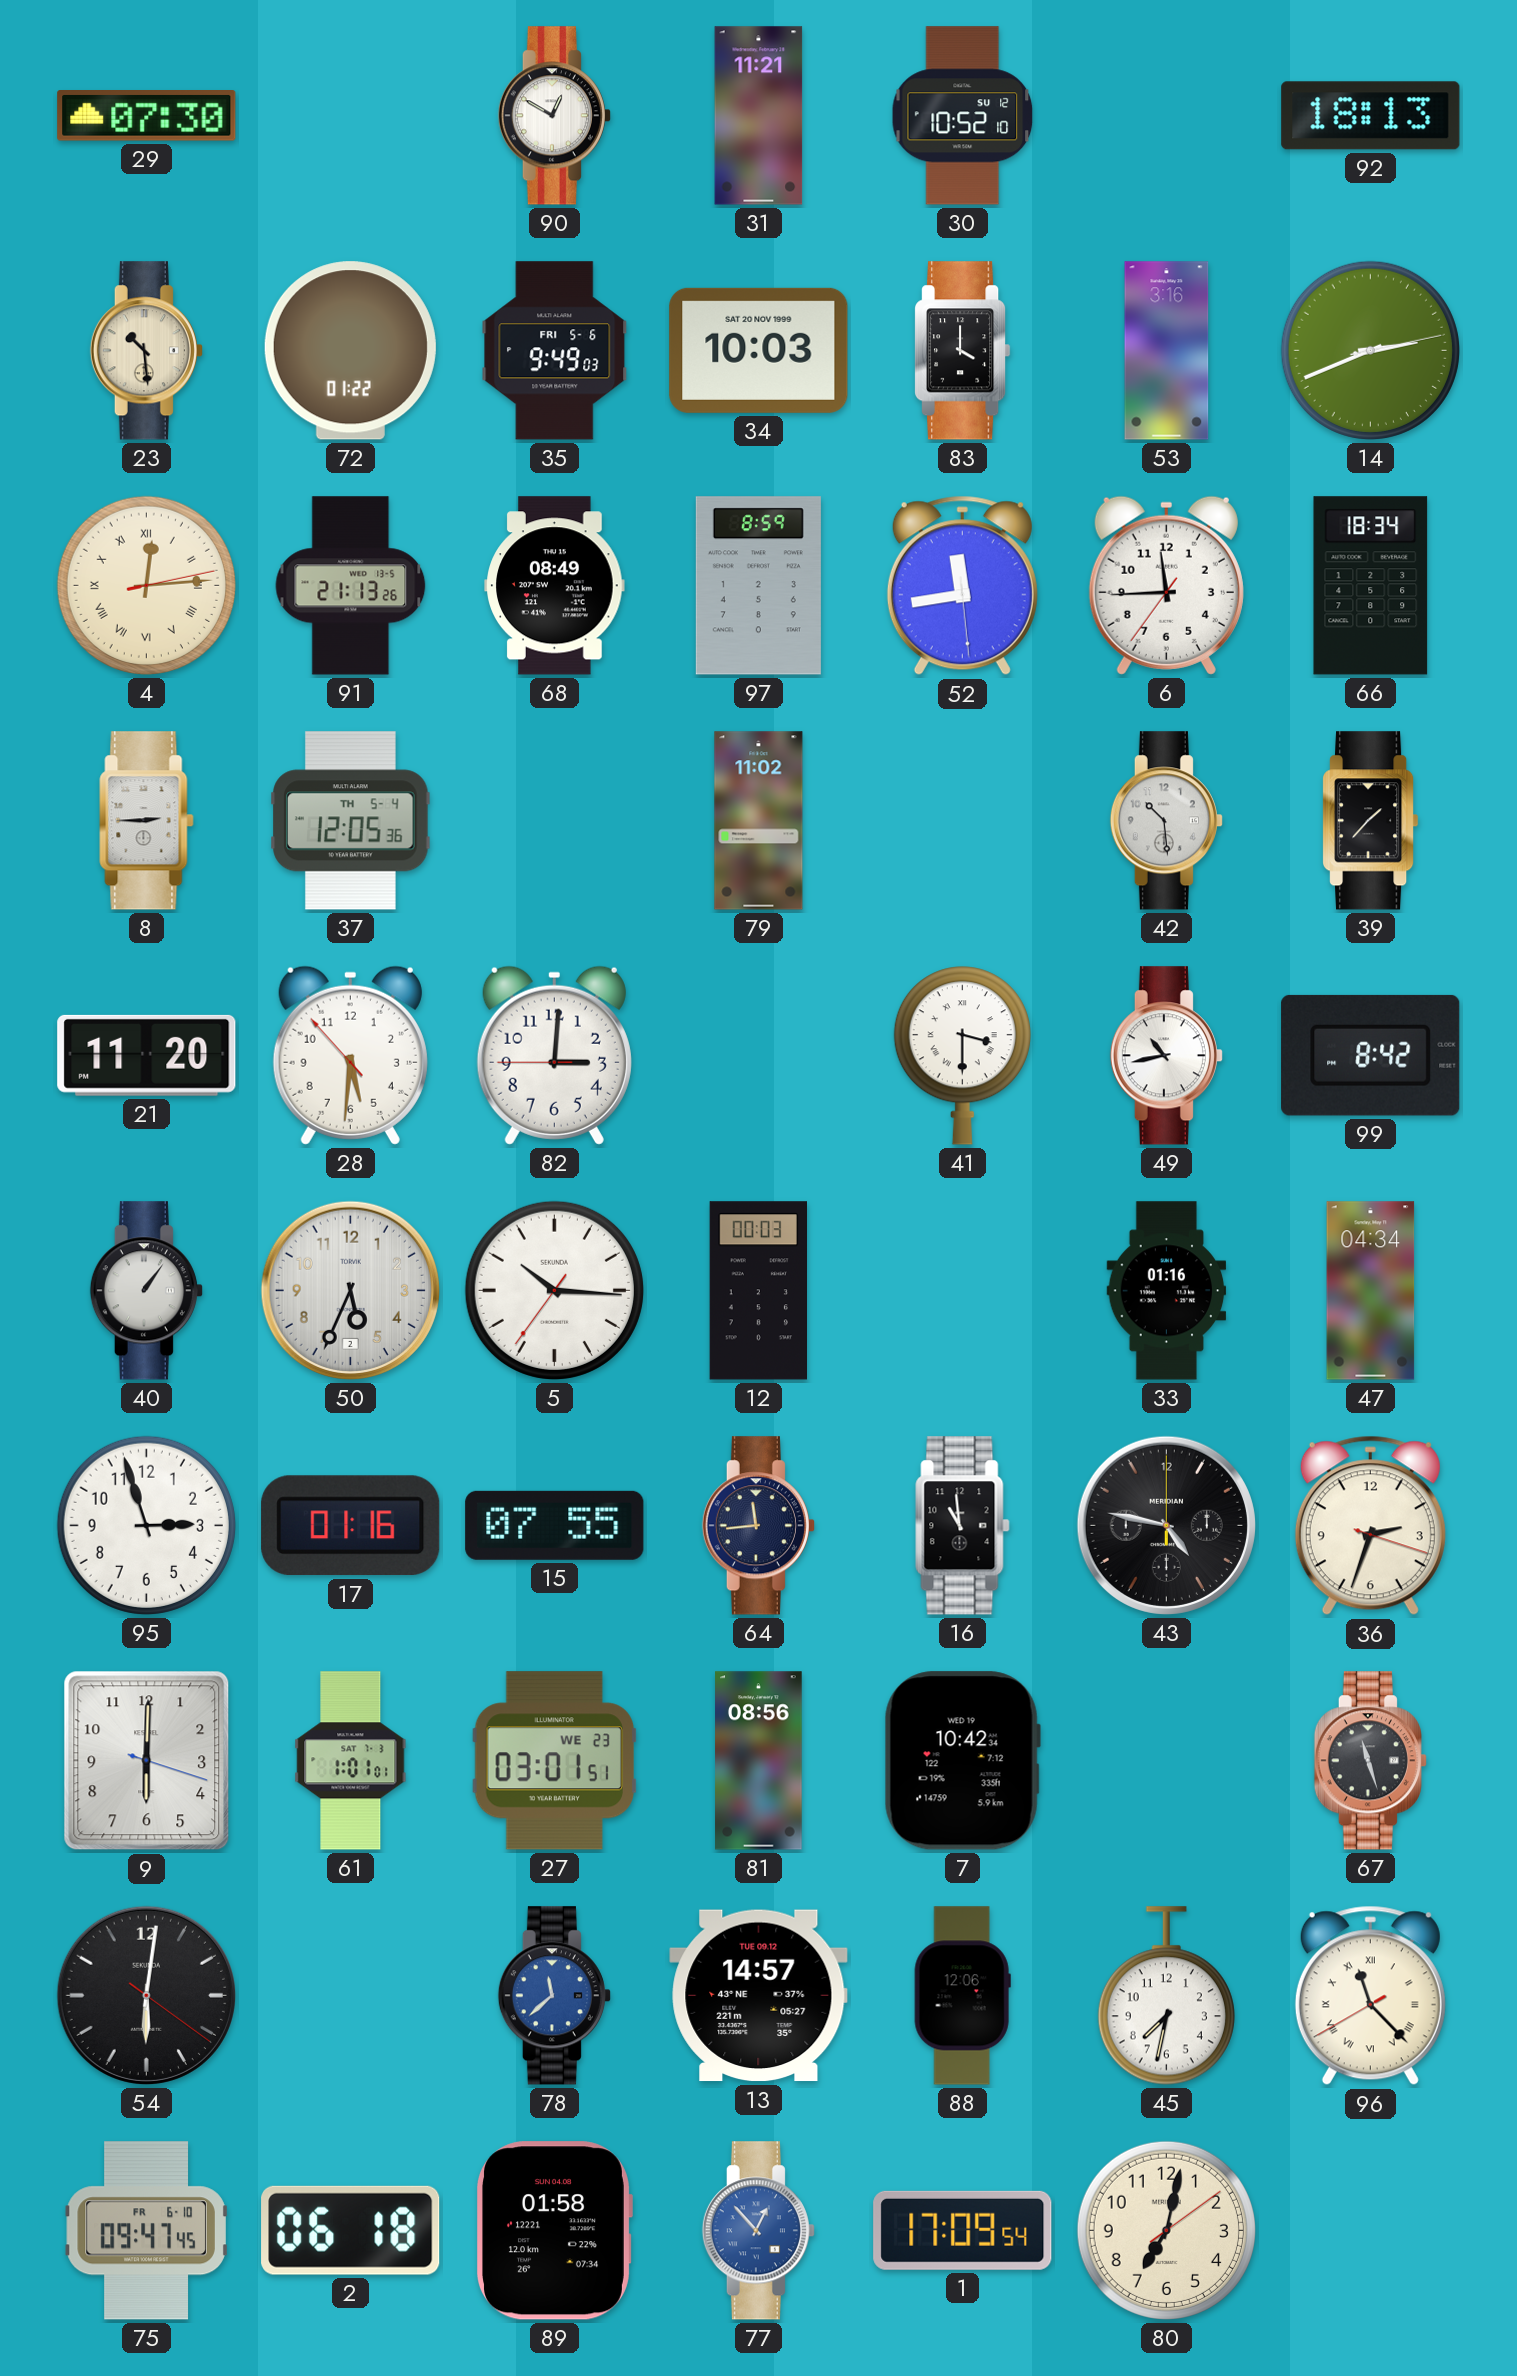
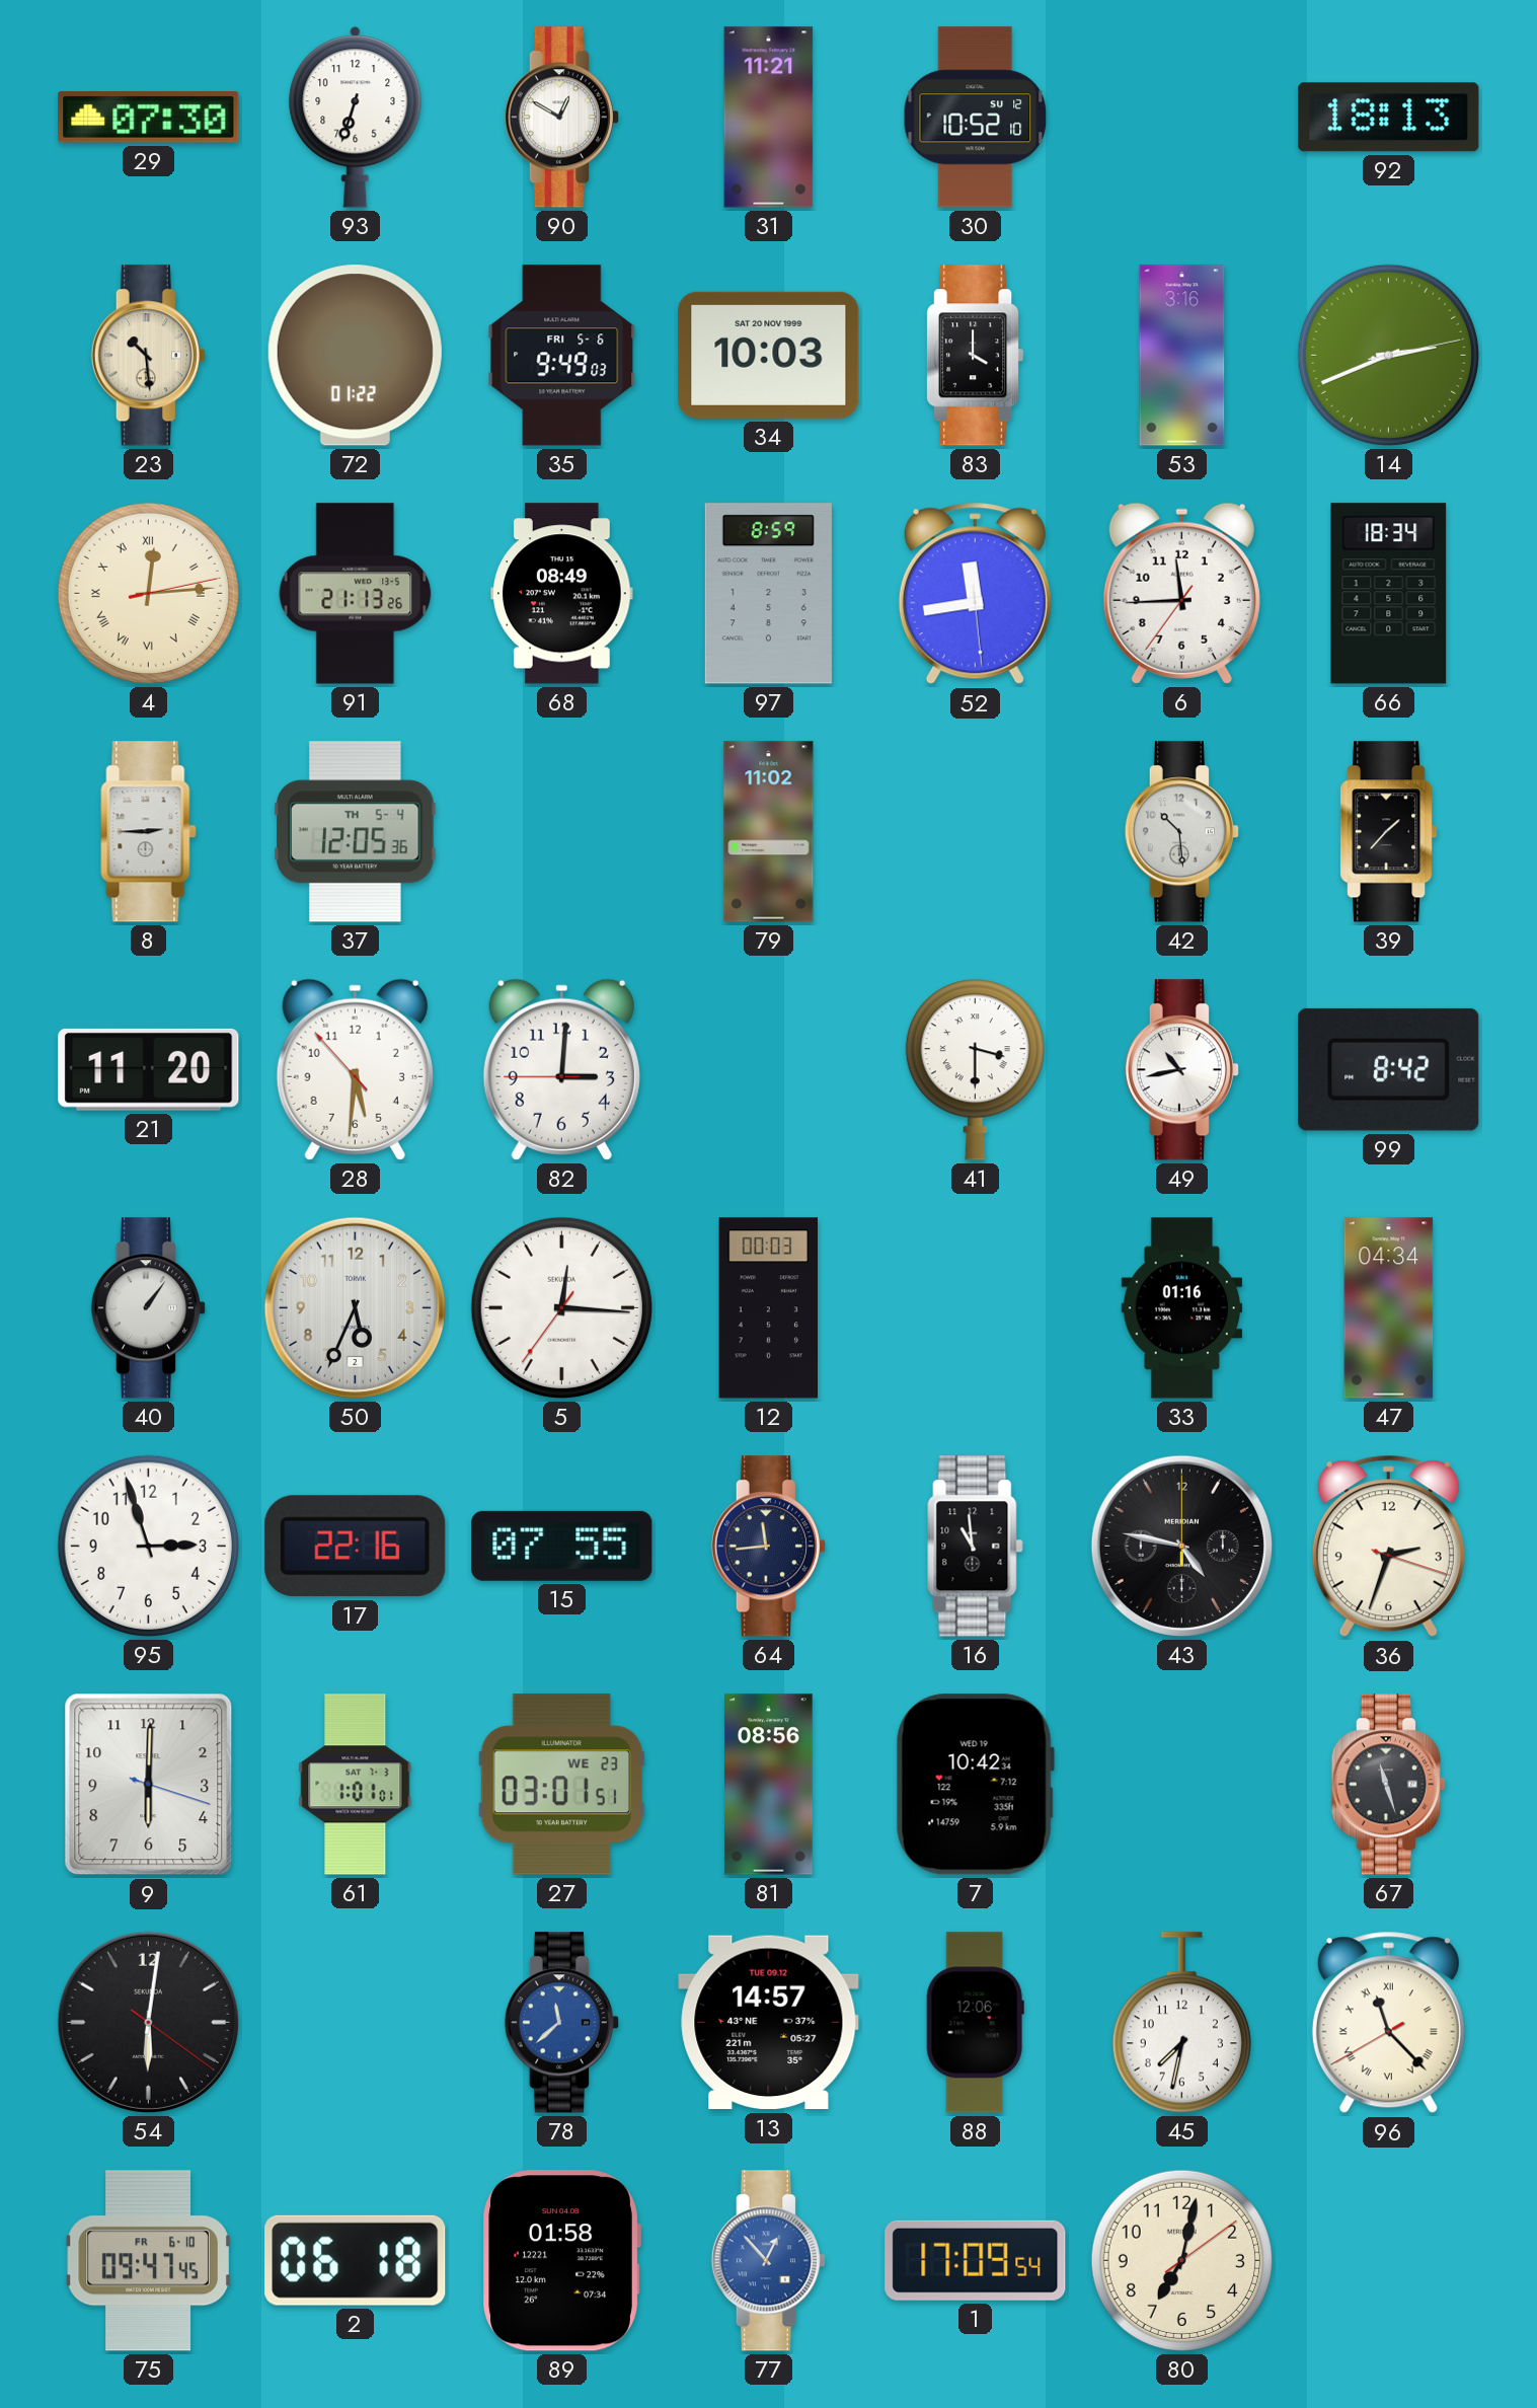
93: none -> 6:33
5: 10:15 -> 12:15
17: 01:16 -> 22:16
